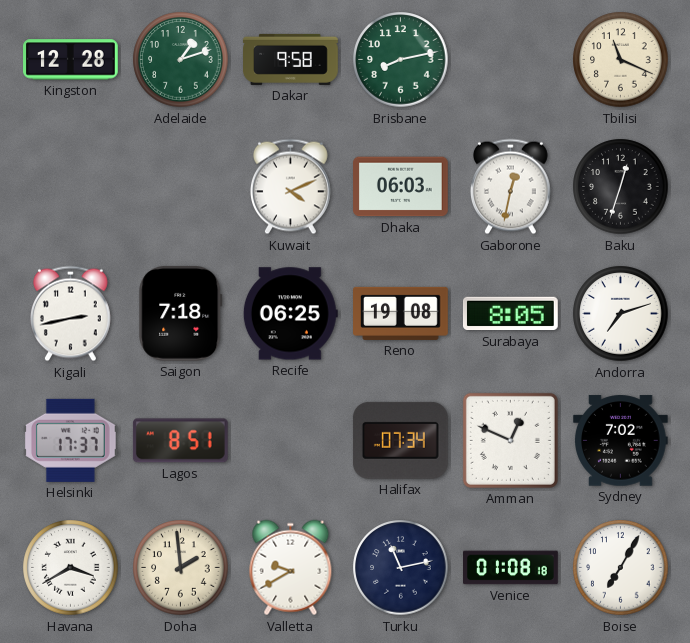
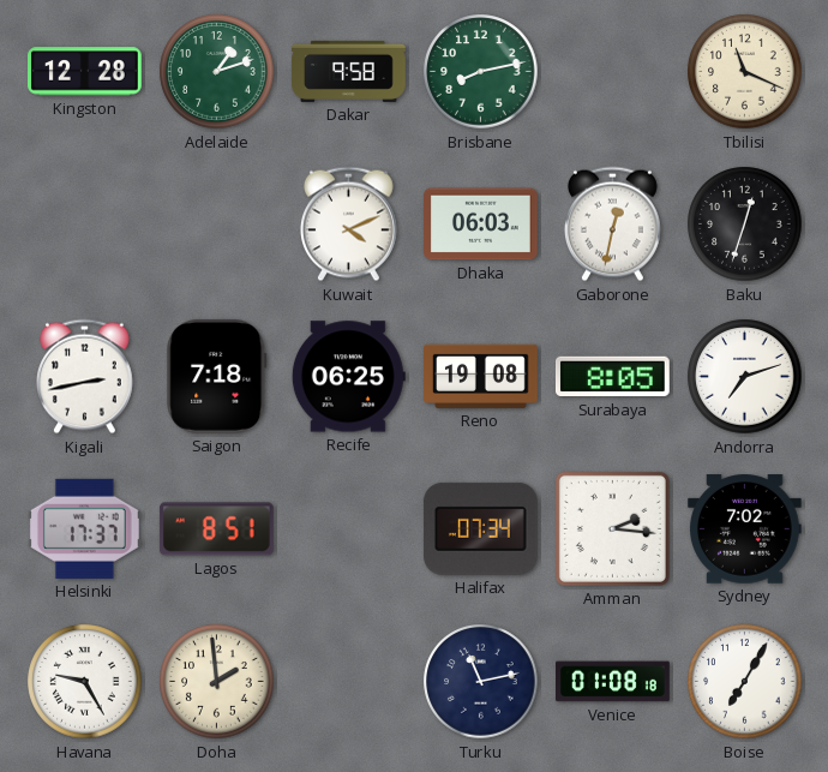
Amman: 12:49 -> 2:16
Havana: 3:40 -> 9:25
Valletta: 9:40 -> none
